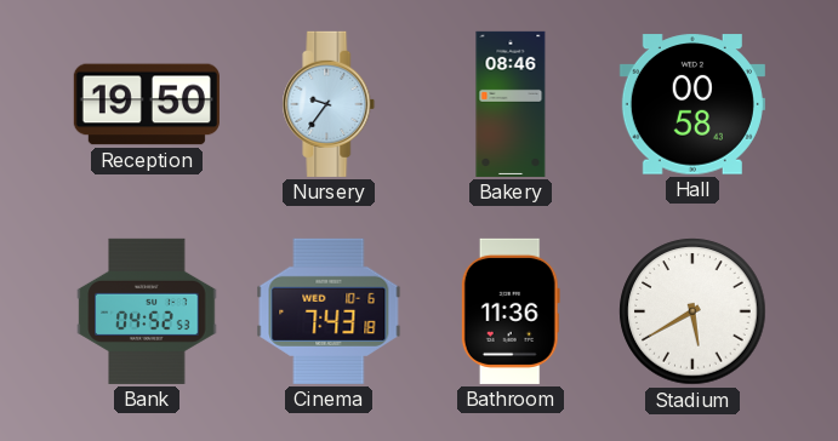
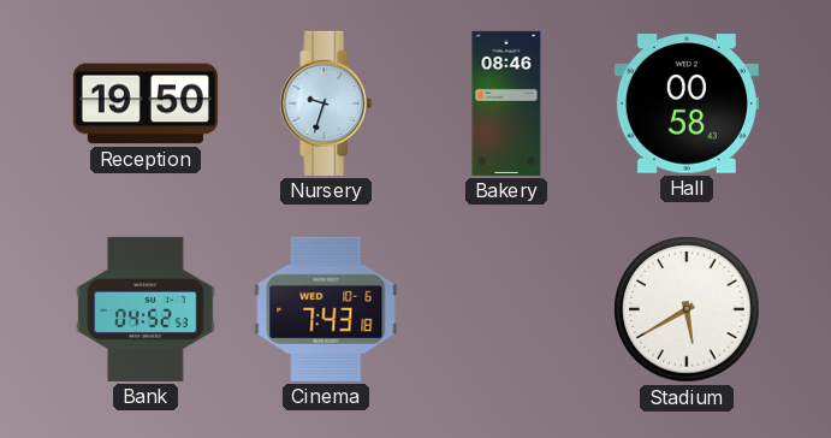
Nursery: 9:36 -> 9:33
Bathroom: 11:36 -> none
